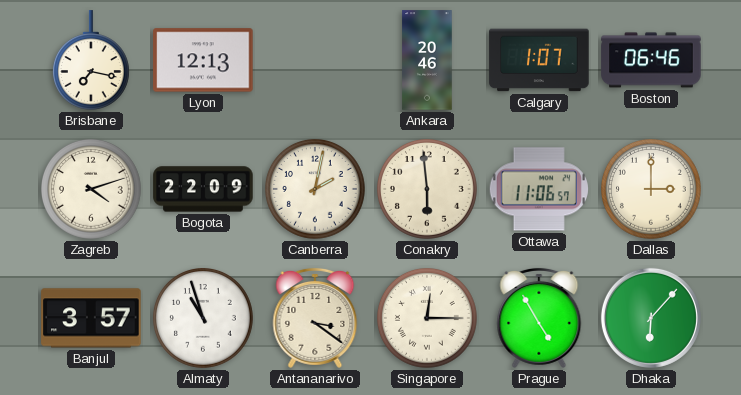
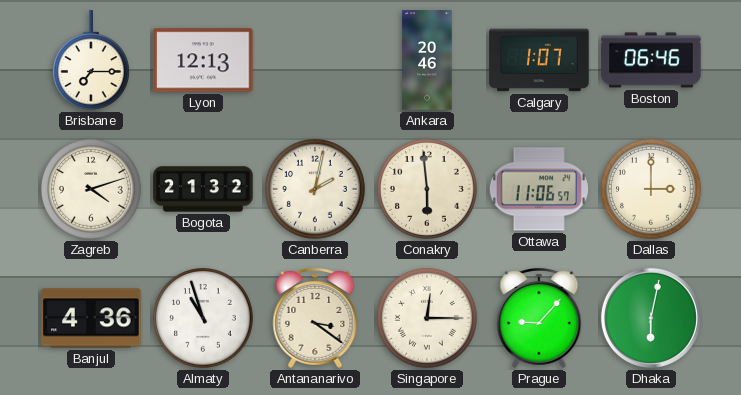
Brisbane: 7:17 -> 7:15
Bogota: 22:09 -> 21:32
Banjul: 3:57 -> 4:36
Prague: 4:55 -> 9:07
Dhaka: 6:07 -> 6:02
